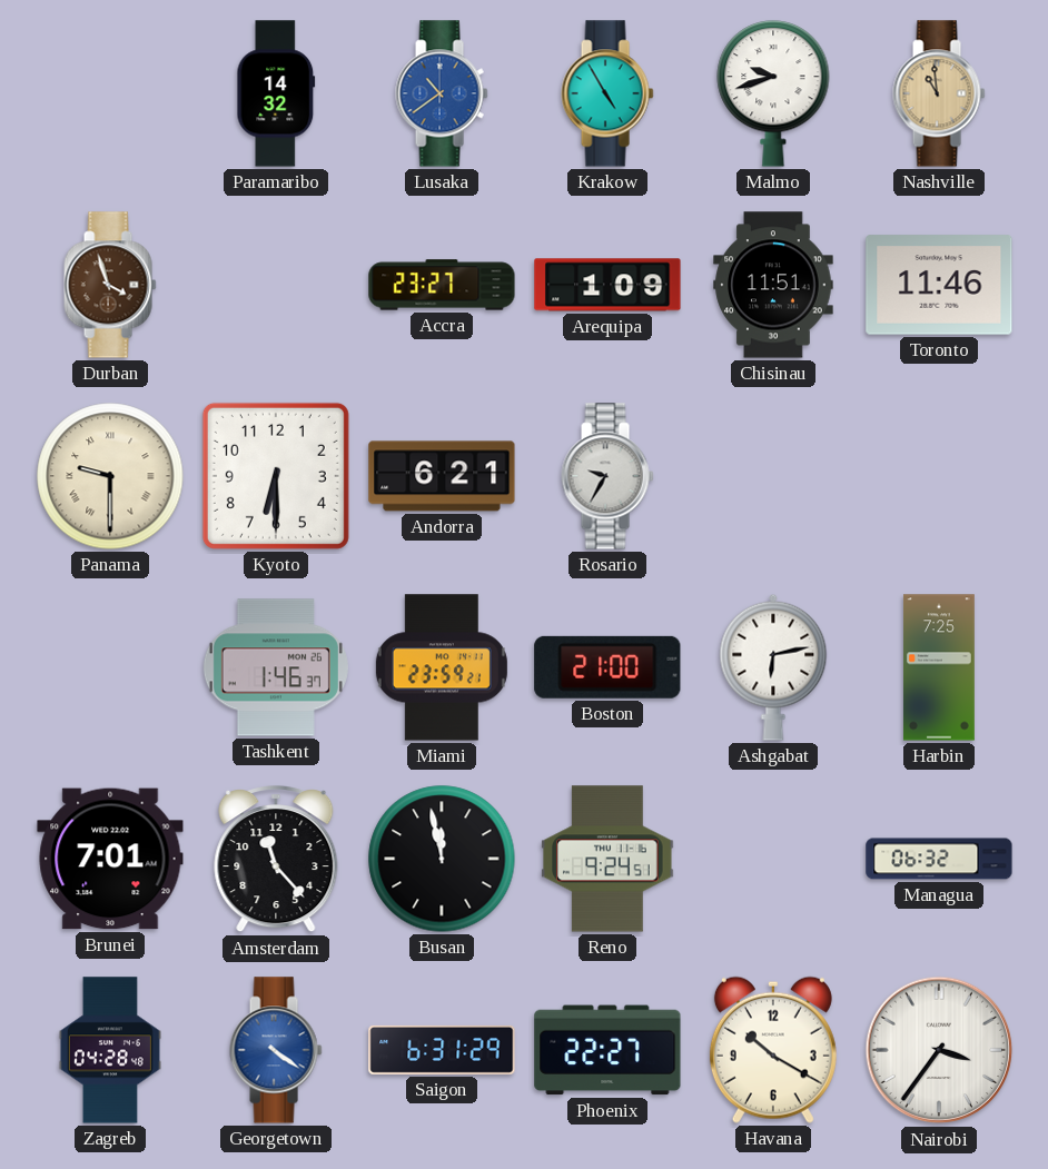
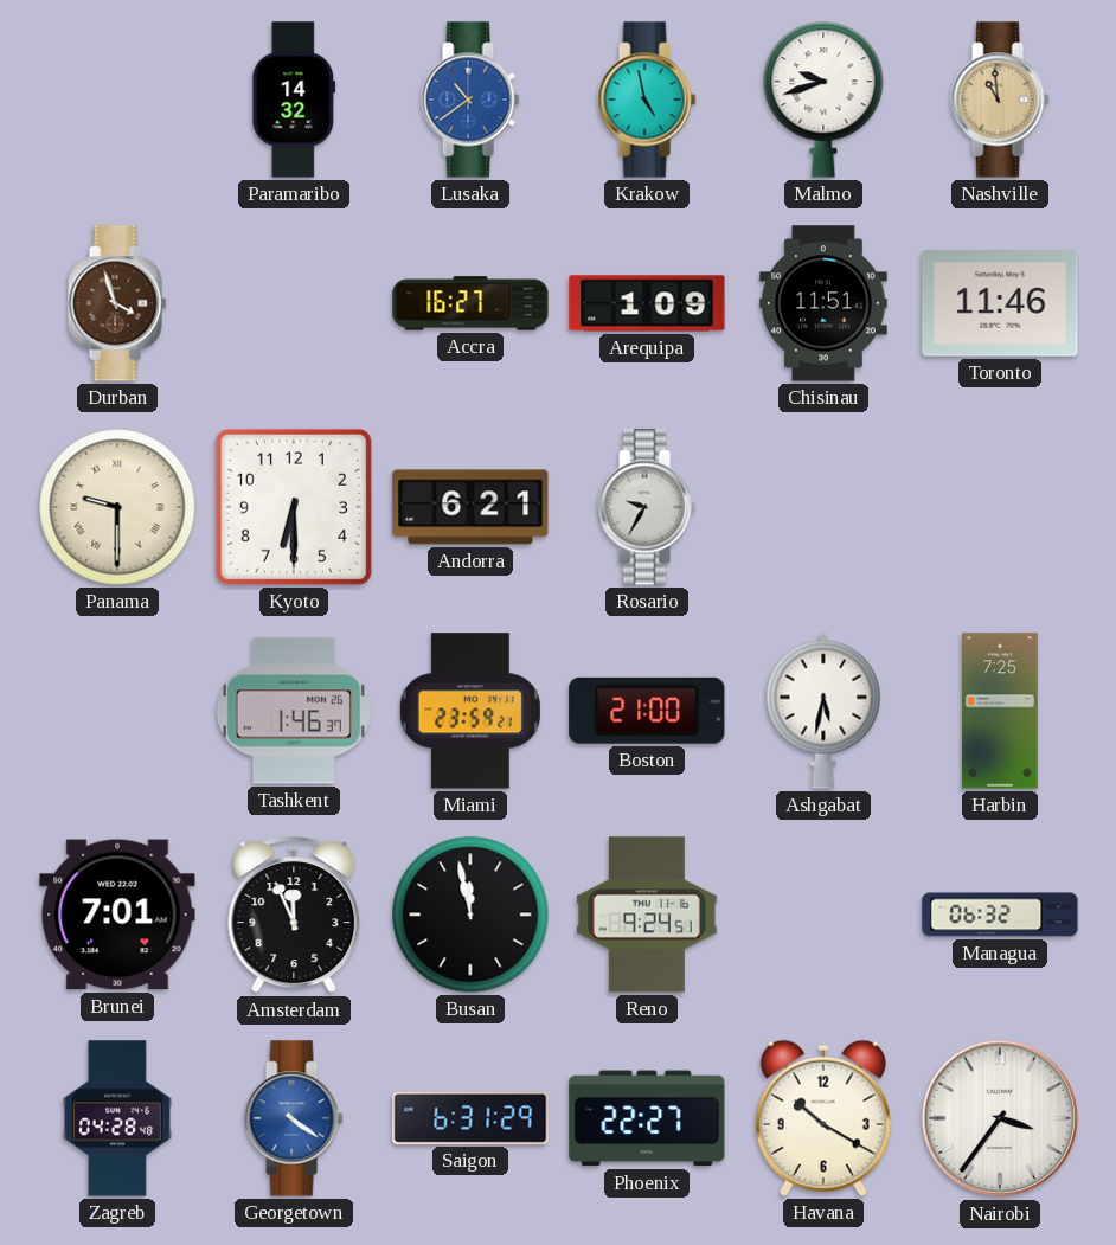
Krakow: 4:55 -> 4:58
Accra: 23:27 -> 16:27
Ashgabat: 6:13 -> 5:32
Amsterdam: 11:23 -> 11:56
